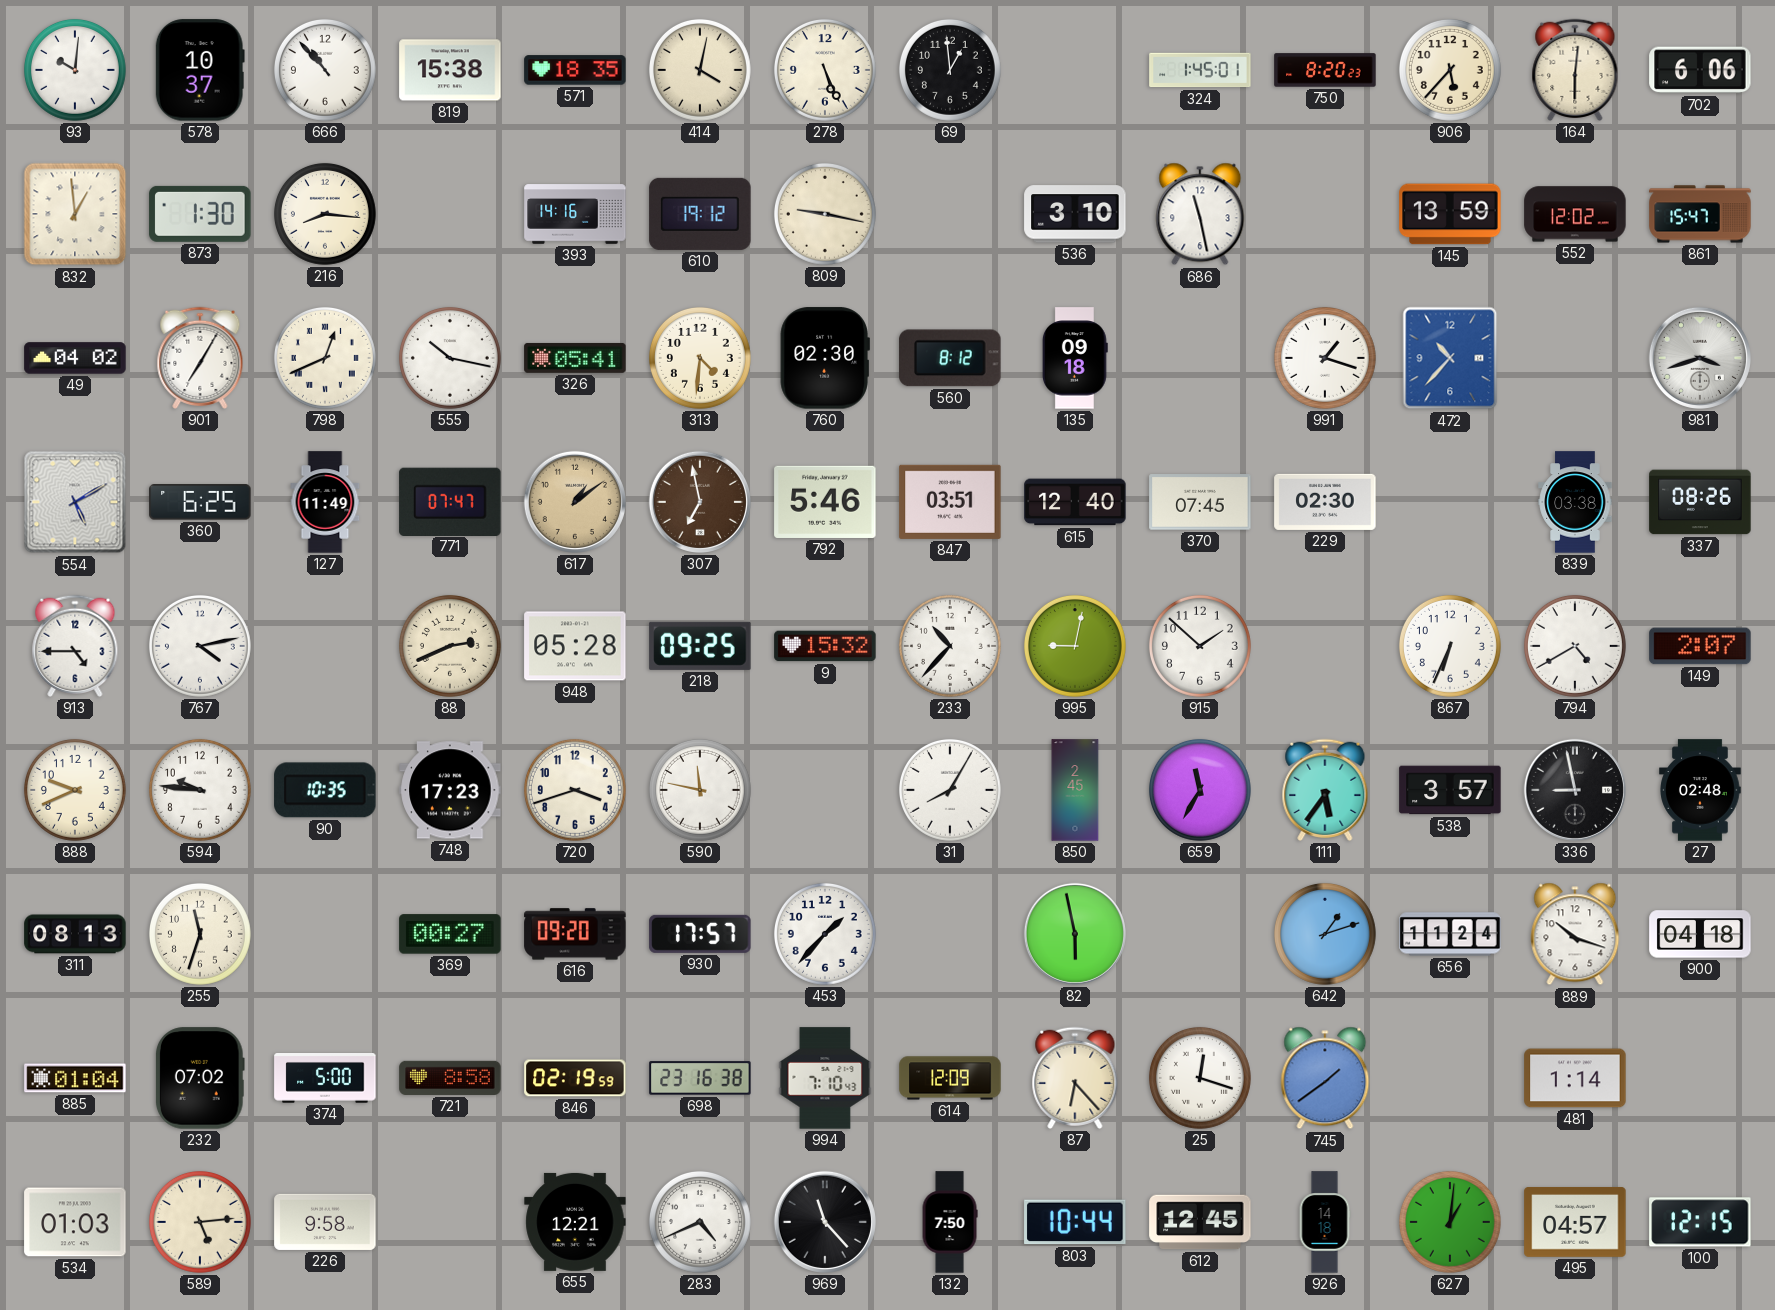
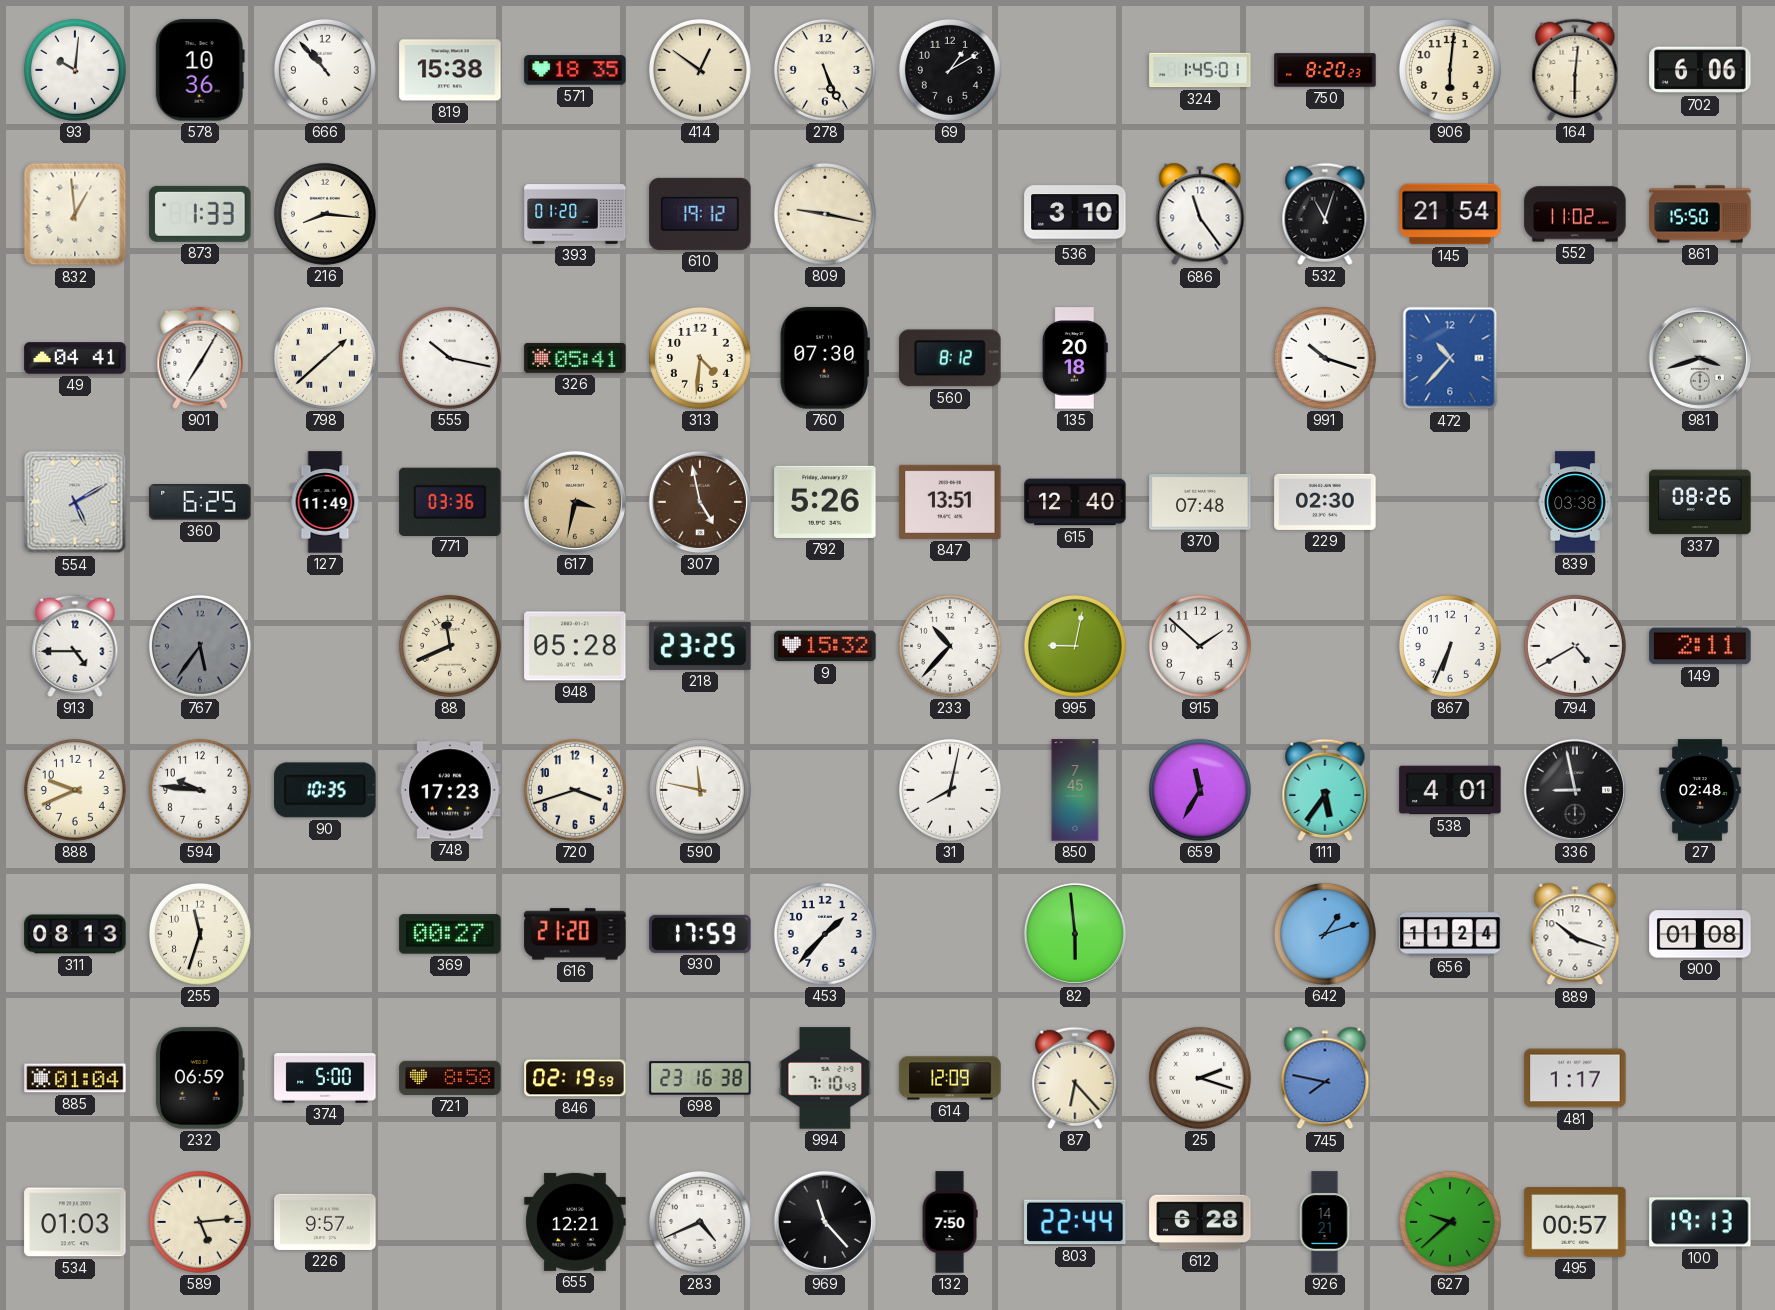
578: 10:37 -> 10:36
414: 4:02 -> 12:51
69: 12:59 -> 1:10
906: 5:37 -> 6:01
873: 1:30 -> 1:33
393: 14:16 -> 01:20
686: 11:28 -> 11:24
532: none -> 11:03
145: 13:59 -> 21:54
552: 12:02 -> 11:02
861: 15:47 -> 15:50
49: 04:02 -> 04:41
798: 12:41 -> 1:38
760: 02:30 -> 07:30
135: 09:18 -> 20:18
991: 1:18 -> 10:18
771: 07:47 -> 03:36
617: 1:09 -> 3:32
307: 6:58 -> 4:58
792: 5:46 -> 5:26
847: 03:51 -> 13:51
370: 07:45 -> 07:48
767: 4:13 -> 5:36
767 dial: white -> grey
88: 2:41 -> 11:41
218: 09:25 -> 23:25
149: 2:07 -> 2:11
31: 8:05 -> 8:02
850: 2:45 -> 7:45
538: 3:57 -> 4:01
616: 09:20 -> 21:20
930: 17:57 -> 17:59
82: 5:58 -> 5:59
900: 04:18 -> 01:08
232: 07:02 -> 06:59
25: 12:18 -> 2:18
745: 1:39 -> 7:47
481: 1:14 -> 1:17
226: 9:58 -> 9:57
803: 10:44 -> 22:44
612: 12:45 -> 6:28
926: 14:18 -> 14:21
627: 1:01 -> 9:38
495: 04:57 -> 00:57
100: 12:15 -> 19:13
